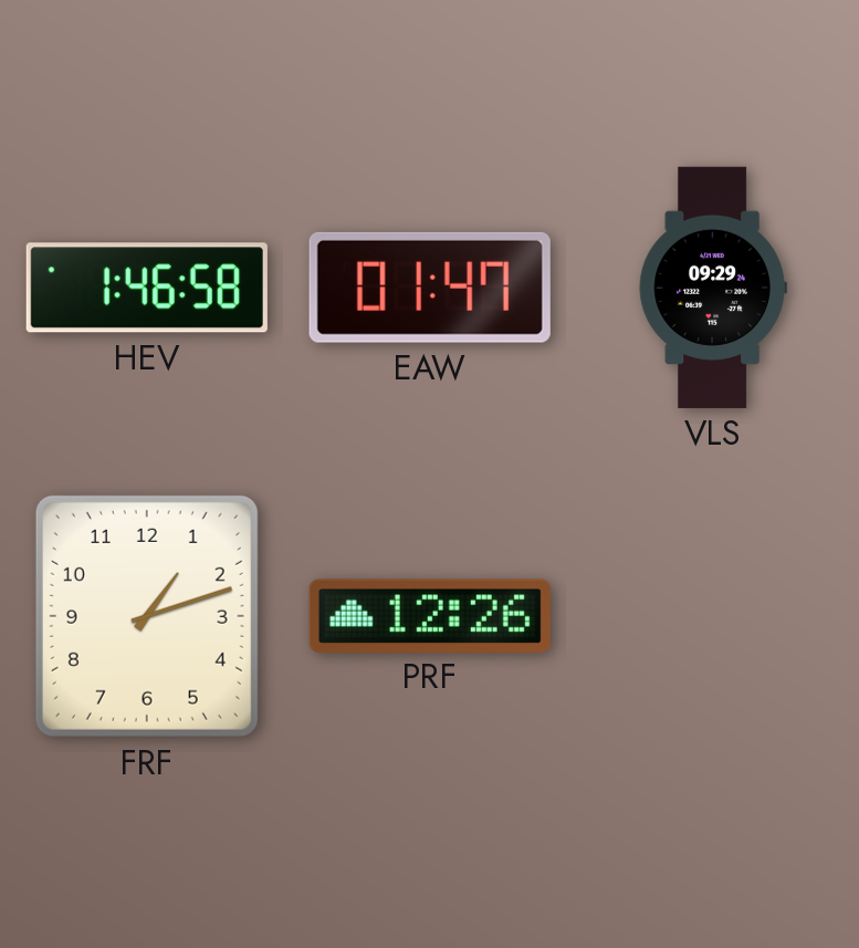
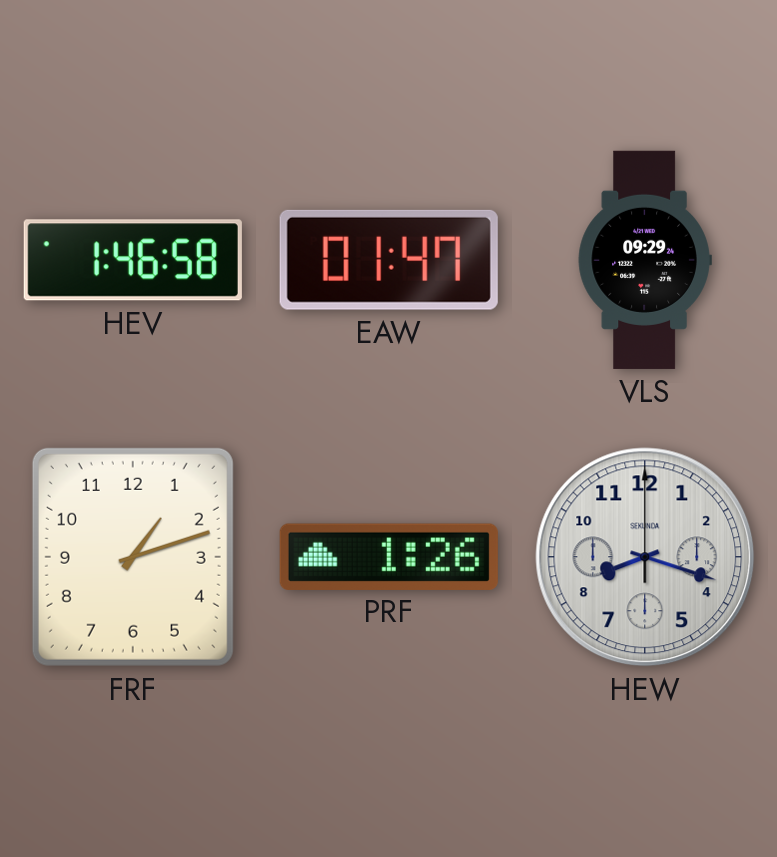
PRF: 12:26 -> 1:26
HEW: none -> 8:18
